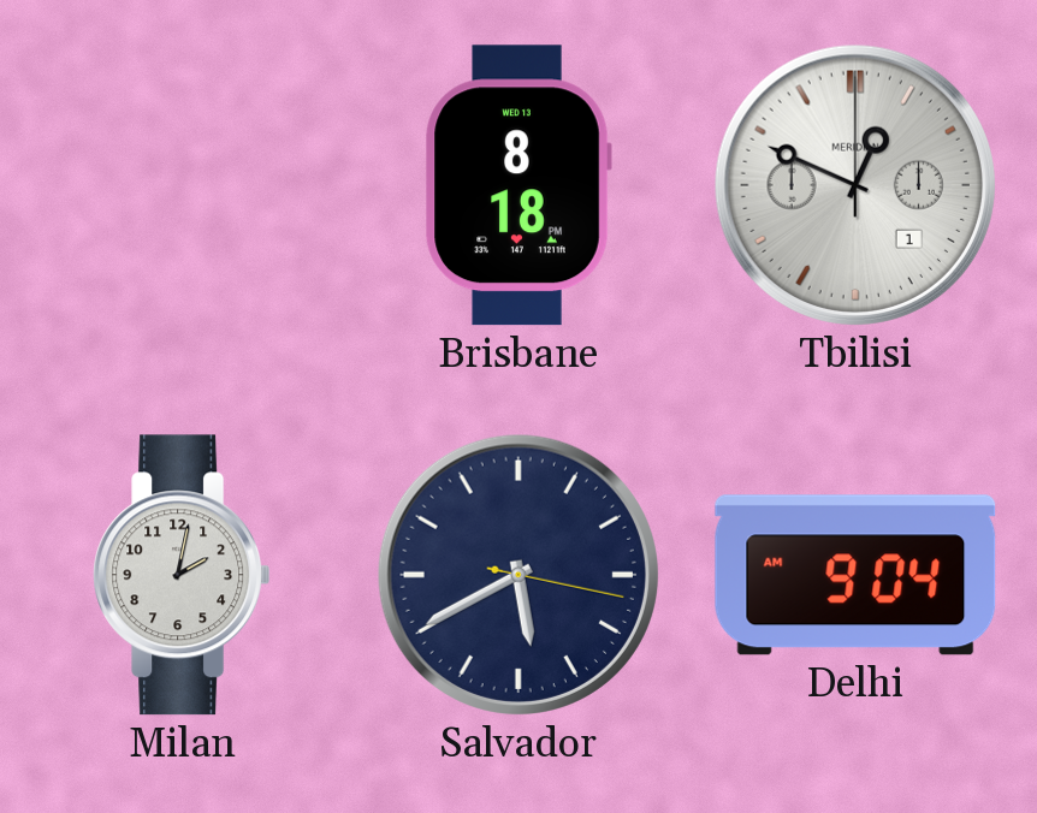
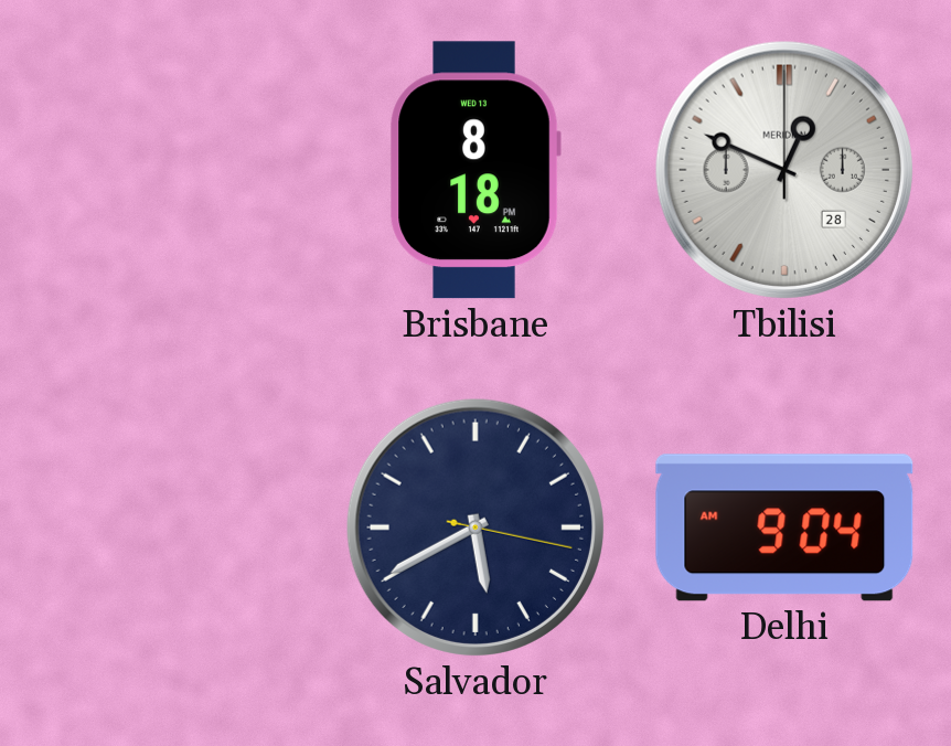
Tbilisi date: 1 -> 28
Milan: 2:02 -> none
